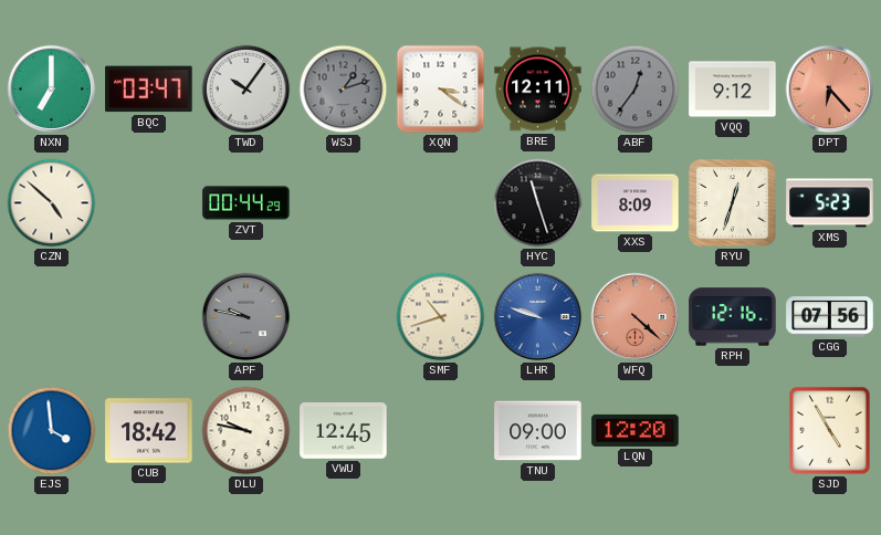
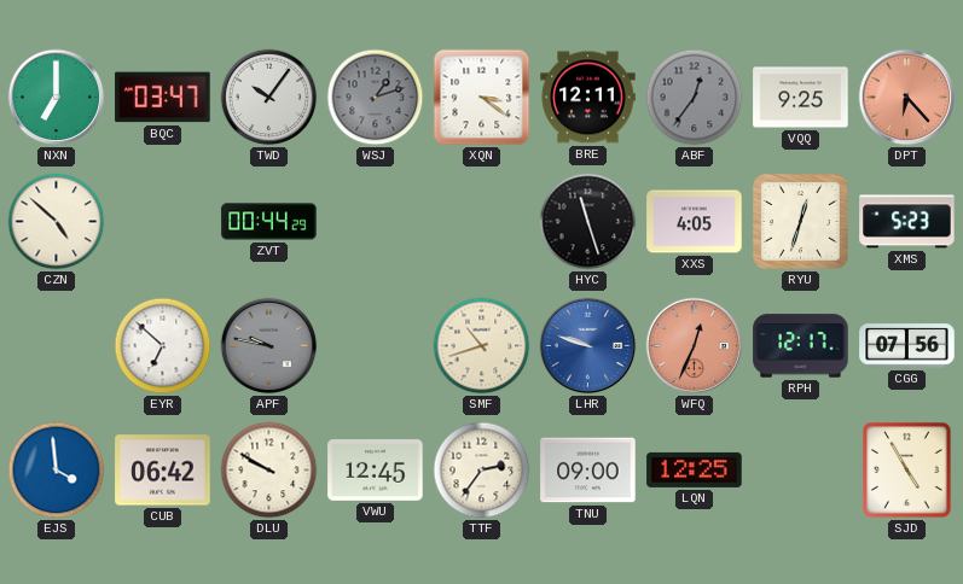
VQQ: 9:12 -> 9:25
XXS: 8:09 -> 4:05
EYR: none -> 6:52
WFQ: 4:22 -> 12:34
RPH: 12:16 -> 12:17
CUB: 18:42 -> 06:42
DLU: 9:47 -> 9:50
TTF: none -> 2:36
LQN: 12:20 -> 12:25
